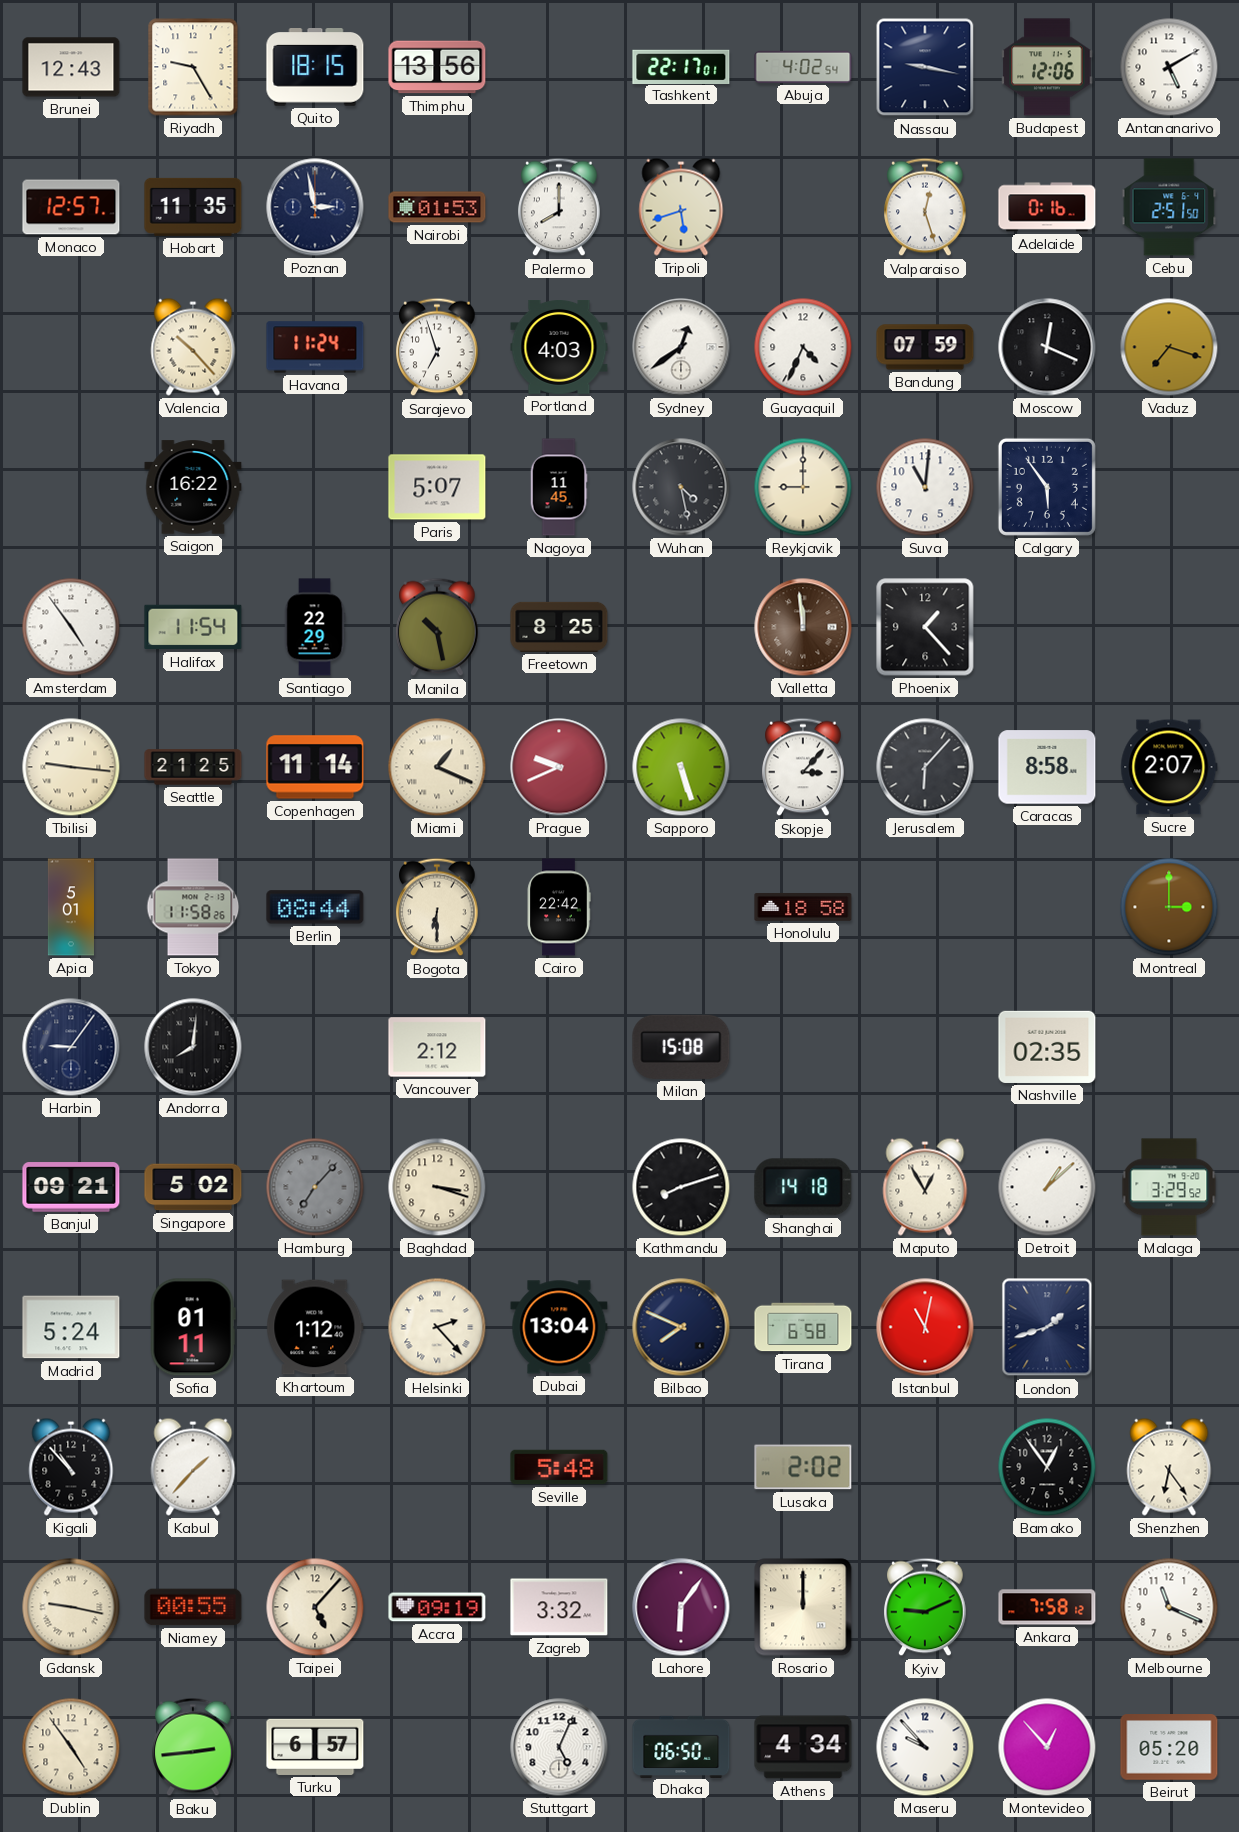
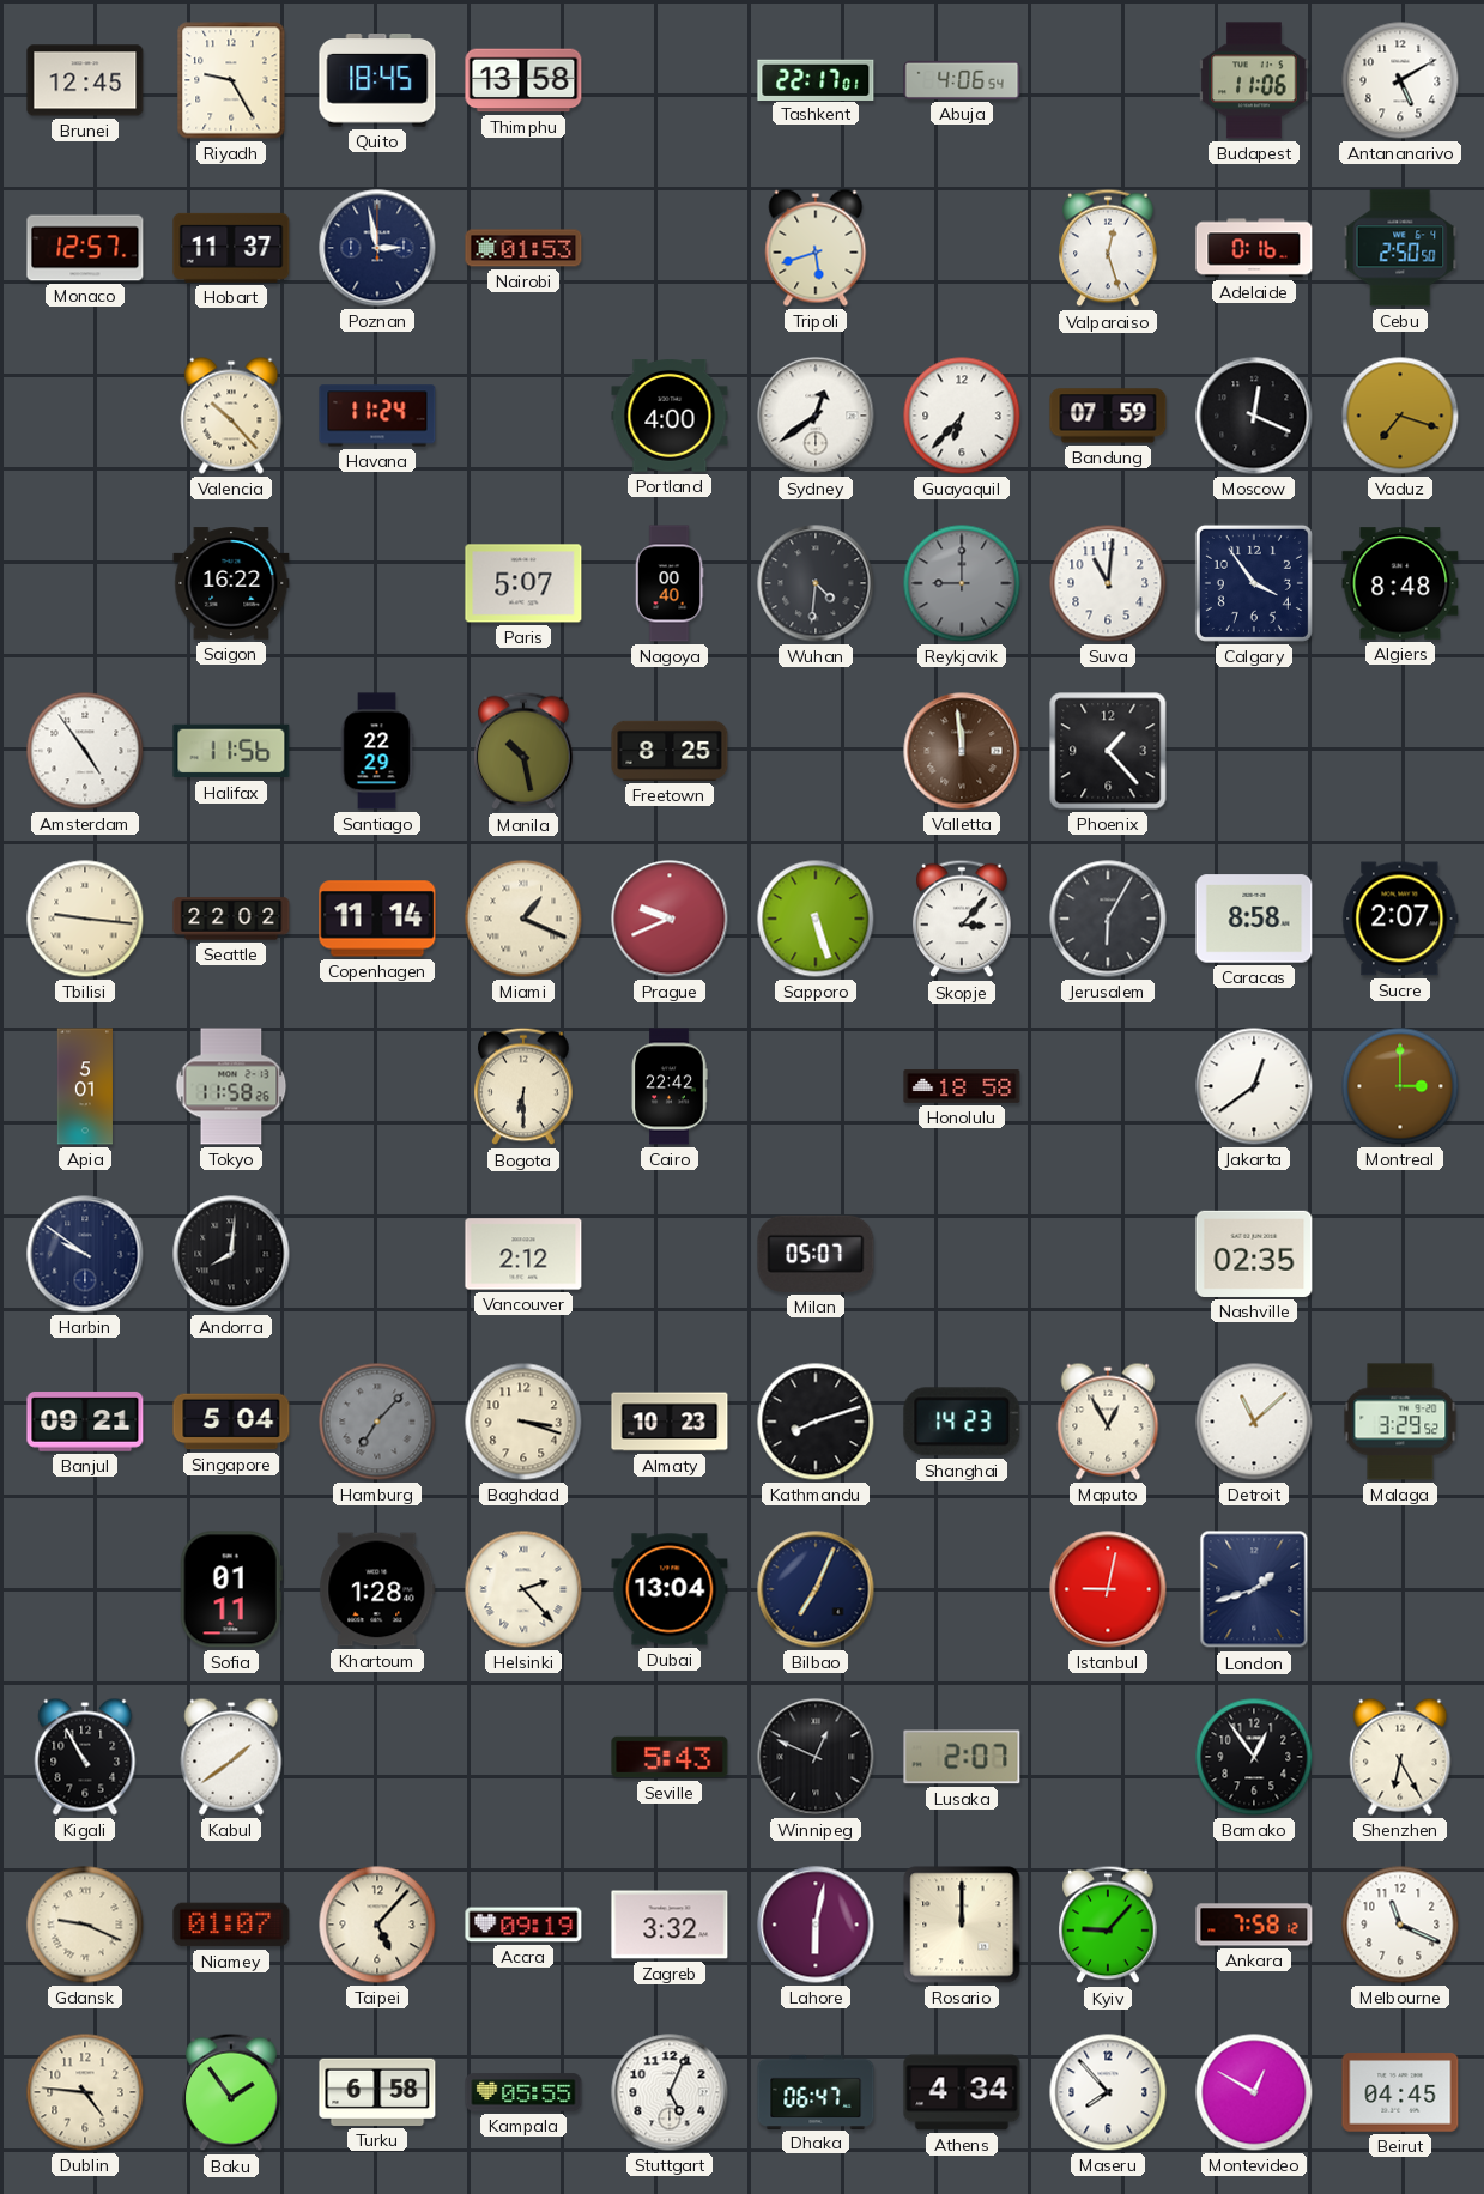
Brunei: 12:43 -> 12:45
Quito: 18:15 -> 18:45
Thimphu: 13:56 -> 13:58
Abuja: 4:02 -> 4:06
Nassau: 9:17 -> none
Budapest: 12:06 -> 11:06
Hobart: 11:35 -> 11:37
Palermo: 8:00 -> none
Cebu: 2:51 -> 2:50
Sarajevo: 6:57 -> none
Portland: 4:03 -> 4:00
Guayaquil: 4:34 -> 6:37
Nagoya: 11:45 -> 00:40
Wuhan: 4:28 -> 4:31
Reykjavik dial: cream -> grey
Calgary: 5:54 -> 3:54
Algiers: none -> 8:48
Halifax: 11:54 -> 11:56
Seattle: 21:25 -> 22:02
Jerusalem: 6:07 -> 6:05
Berlin: 08:44 -> none
Jakarta: none -> 12:39
Harbin: 9:06 -> 9:51
Milan: 15:08 -> 05:07
Singapore: 5:02 -> 5:04
Almaty: none -> 10:23
Shanghai: 14:18 -> 14:23
Detroit: 1:08 -> 11:08
Madrid: 5:24 -> none
Khartoum: 1:12 -> 1:28
Bilbao: 7:49 -> 7:04
Tirana: 6:58 -> none
Istanbul: 11:02 -> 9:02
Kigali: 10:53 -> 10:55
Kabul: 1:37 -> 1:39
Seville: 5:48 -> 5:43
Winnipeg: none -> 12:49
Lusaka: 2:02 -> 2:07
Shenzhen: 6:24 -> 6:25
Gdansk: 9:17 -> 9:19
Niamey: 00:55 -> 01:07
Lahore: 6:06 -> 6:02
Kyiv: 9:11 -> 9:07
Dublin: 4:54 -> 4:46
Baku: 2:44 -> 1:54
Turku: 6:57 -> 6:58
Kampala: none -> 05:55
Dhaka: 06:50 -> 06:47
Maseru: 9:53 -> 7:53
Montevideo: 12:53 -> 12:50
Beirut: 05:20 -> 04:45
